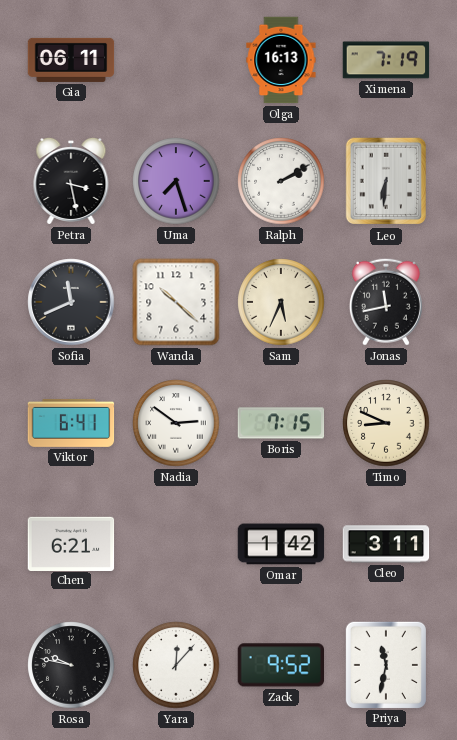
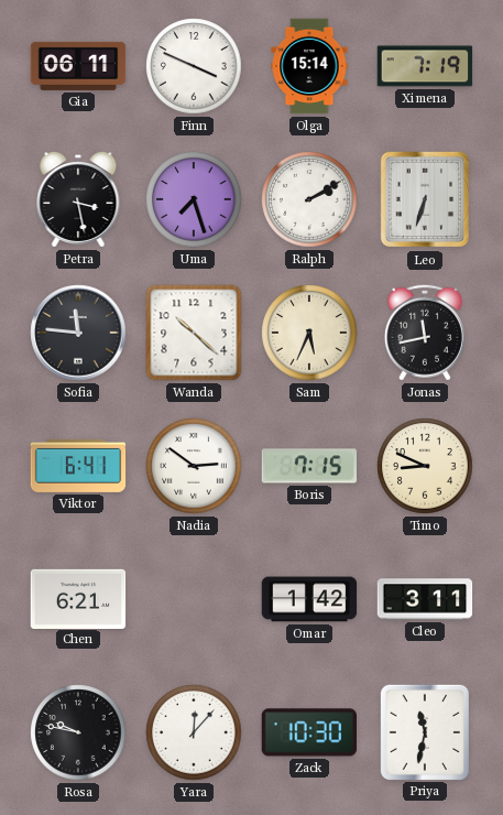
Finn: none -> 3:49
Olga: 16:13 -> 15:14
Leo: 6:31 -> 6:33
Sofia: 11:41 -> 11:46
Zack: 9:52 -> 10:30
